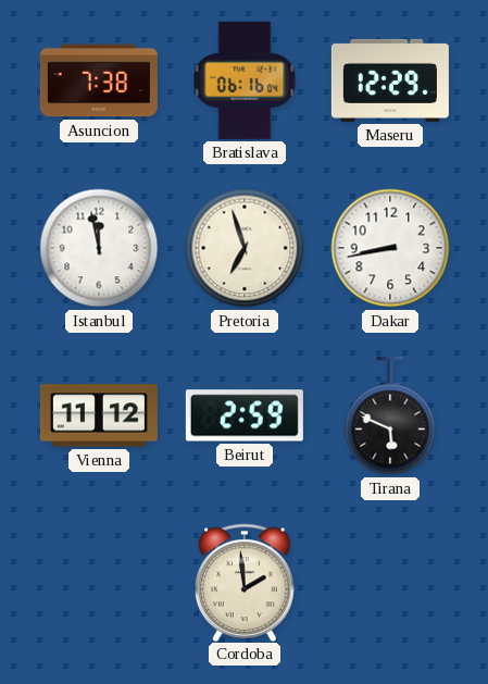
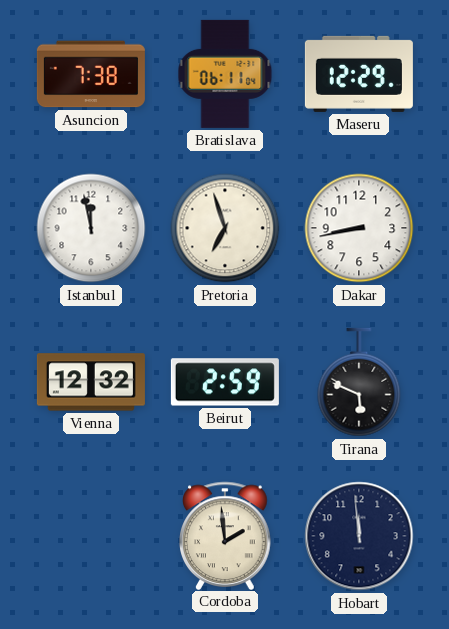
Bratislava: 06:16 -> 06:11
Vienna: 11:12 -> 12:32
Hobart: none -> 11:59
